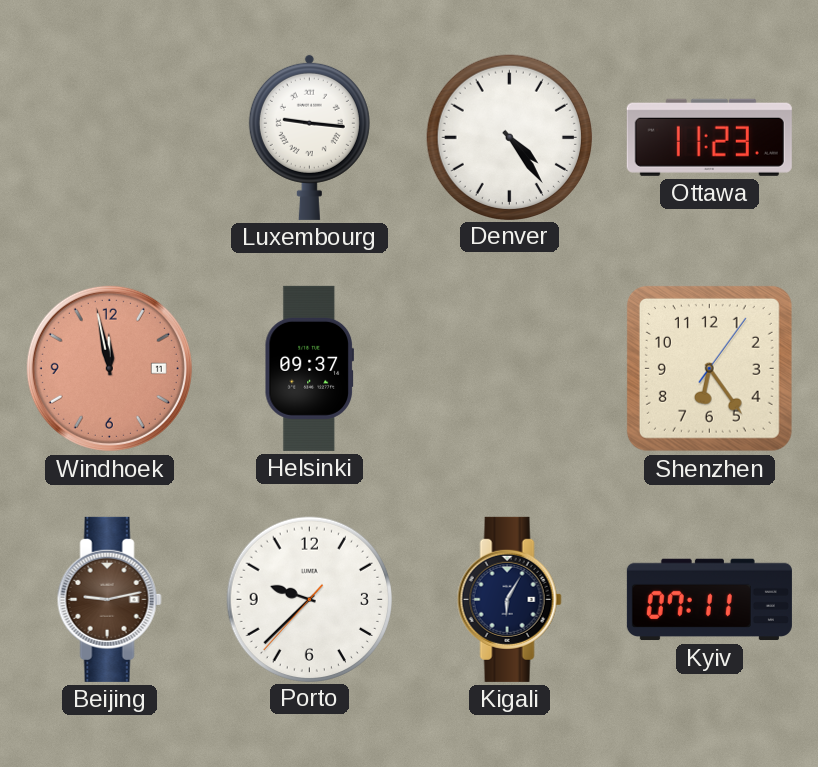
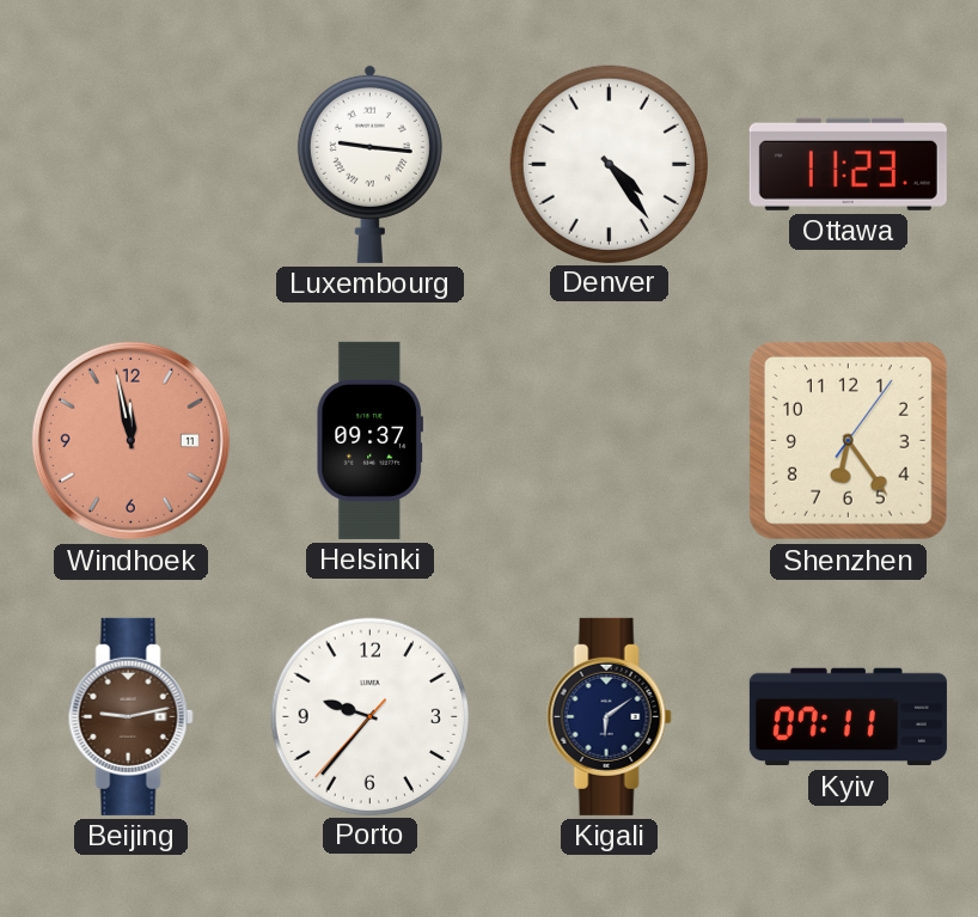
Porto: 9:37 -> 9:36
Kigali: 6:05 -> 6:09
